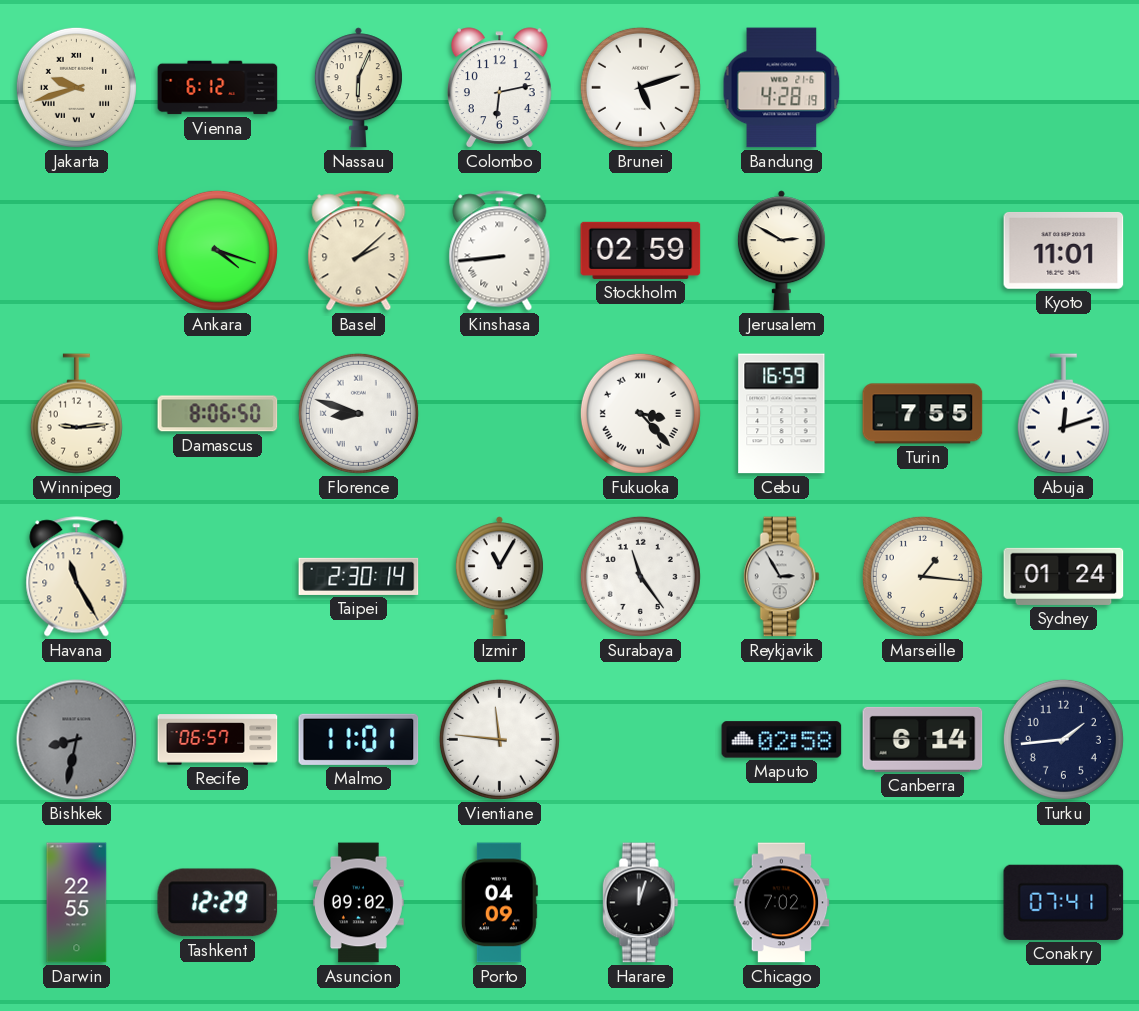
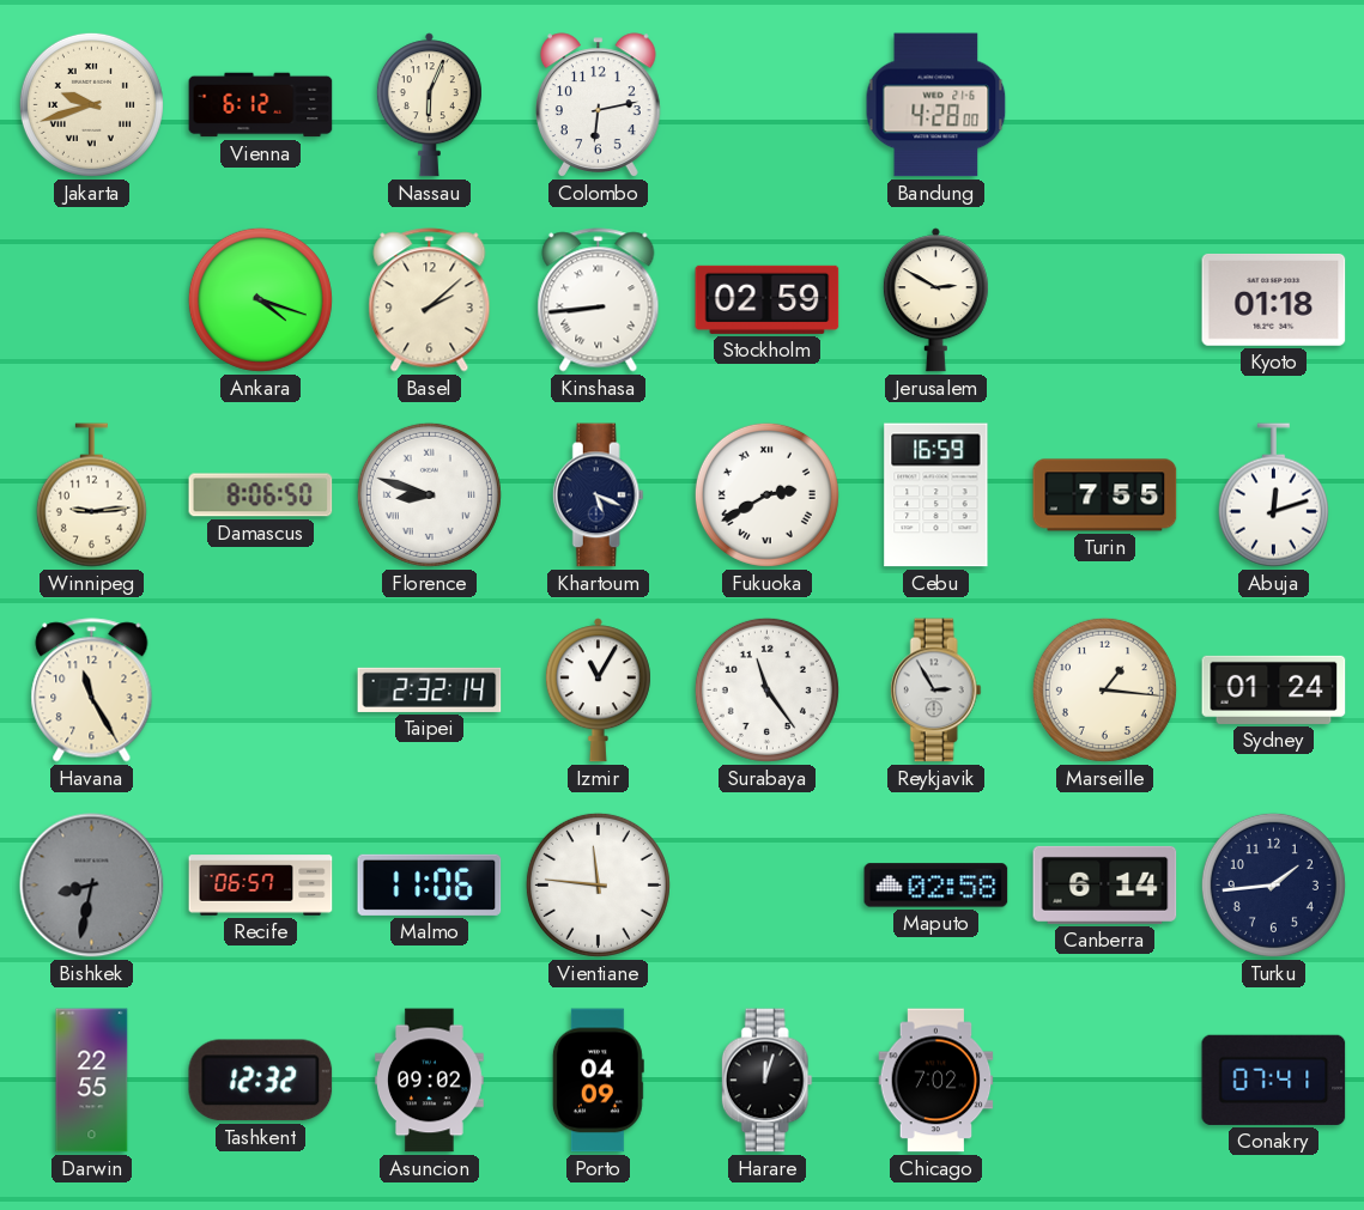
Brunei: 5:12 -> none
Bandung: 4:28:19 -> 4:28:00
Kyoto: 11:01 -> 01:18
Khartoum: none -> 5:19
Fukuoka: 3:23 -> 2:40
Taipei: 2:30 -> 2:32
Malmo: 11:01 -> 11:06
Tashkent: 12:29 -> 12:32
